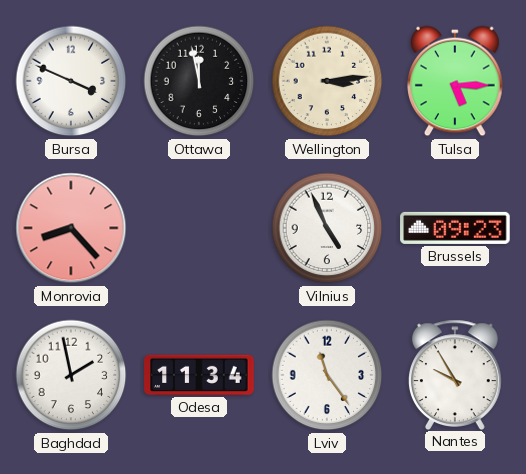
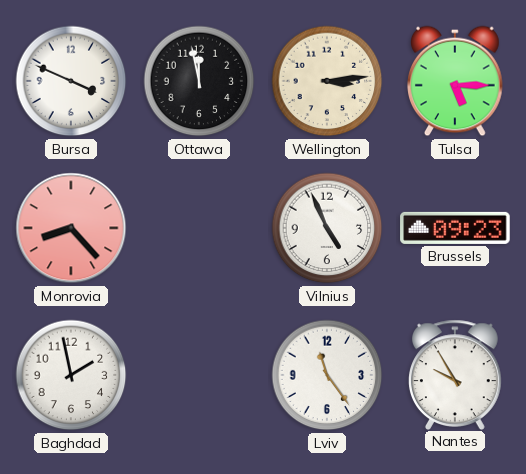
Odesa: 11:34 -> none
